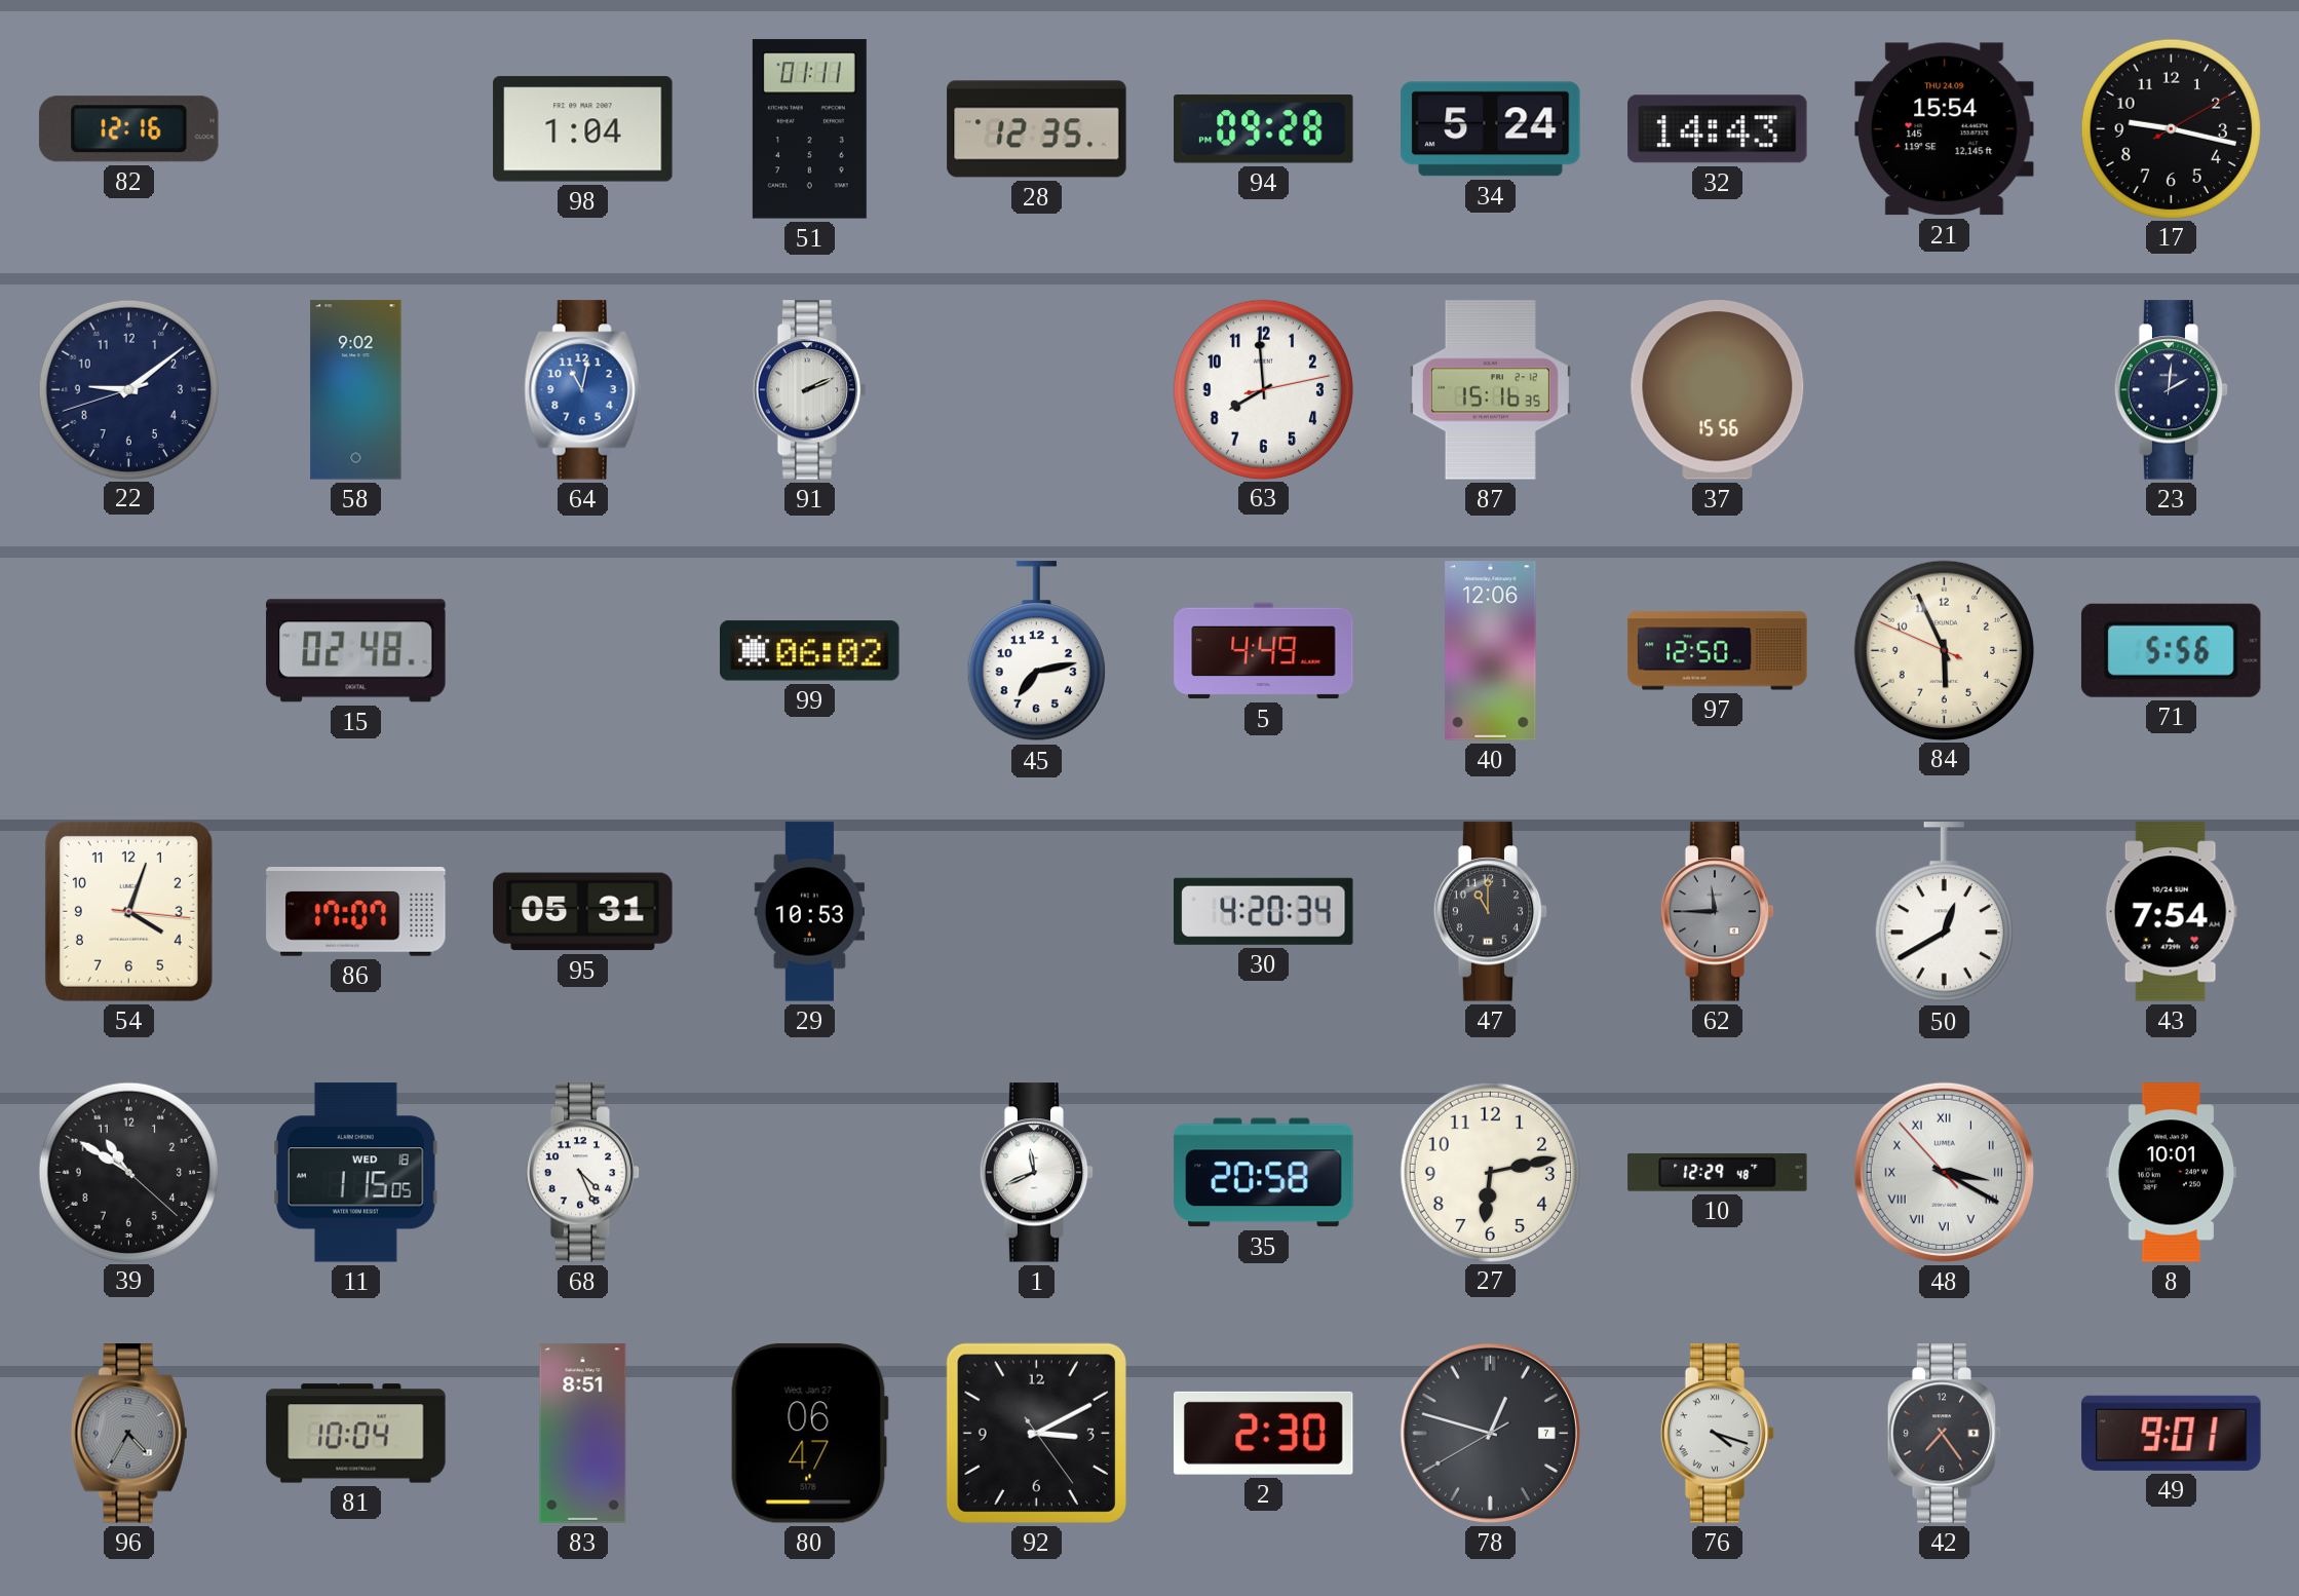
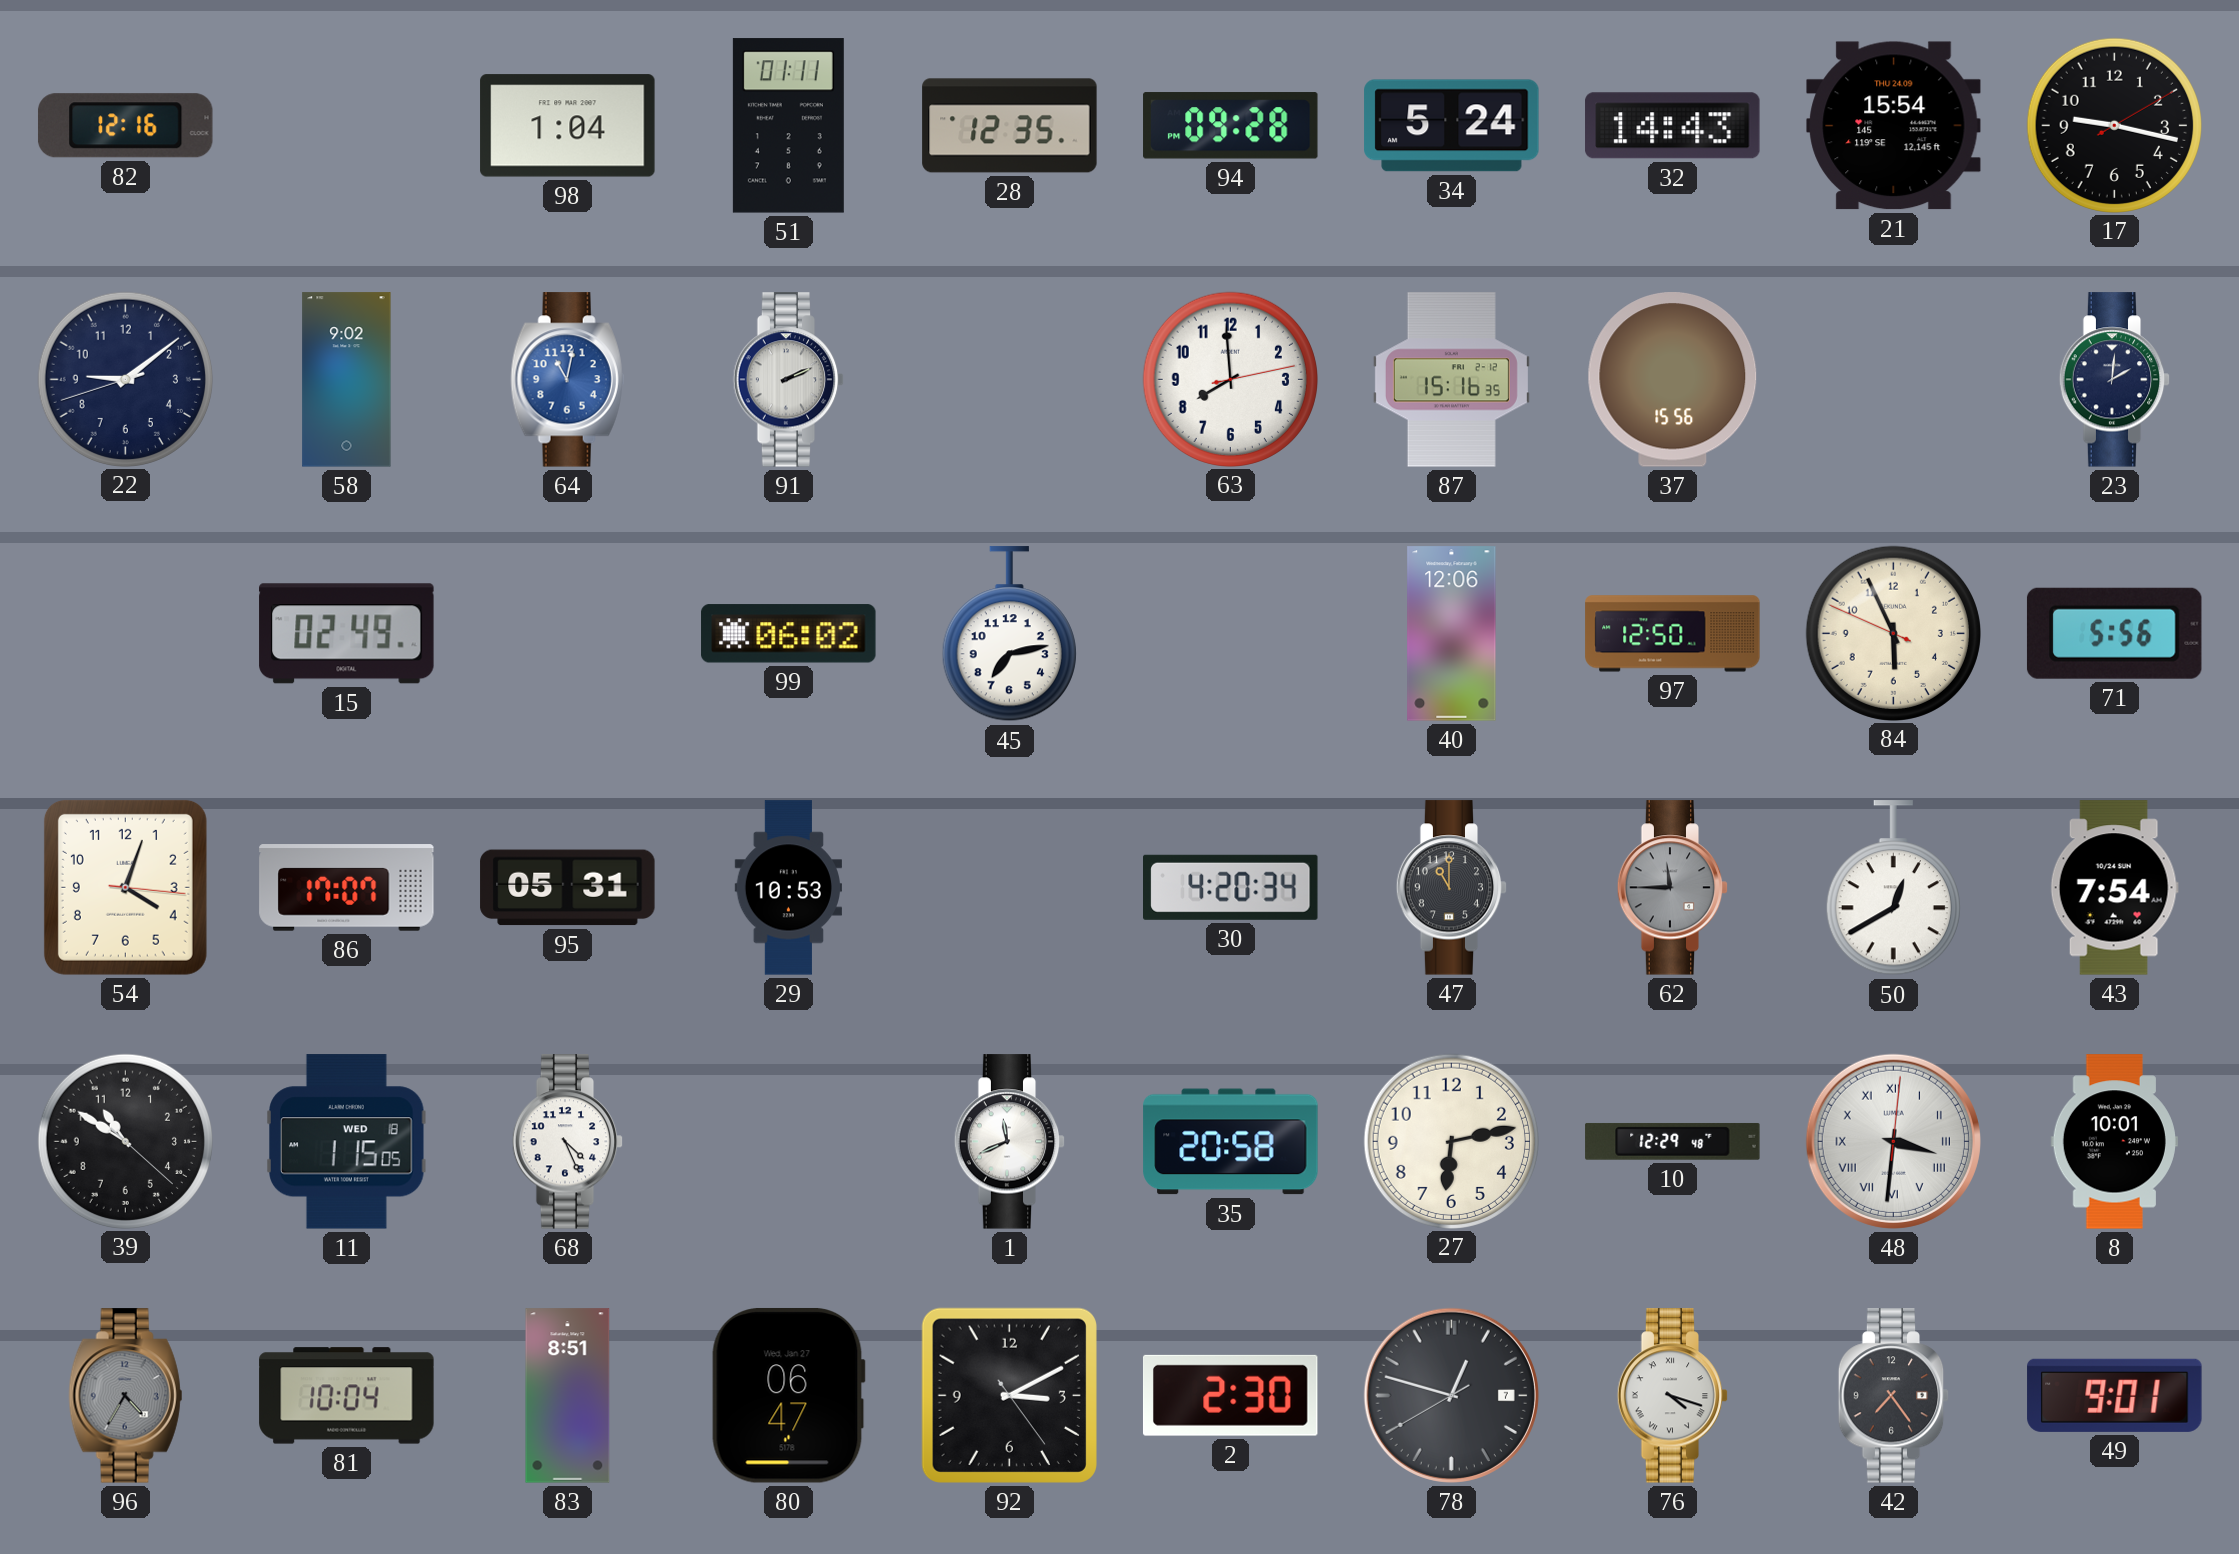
15: 02:48 -> 02:49
5: 4:49 -> none
48: 3:19 -> 3:31
